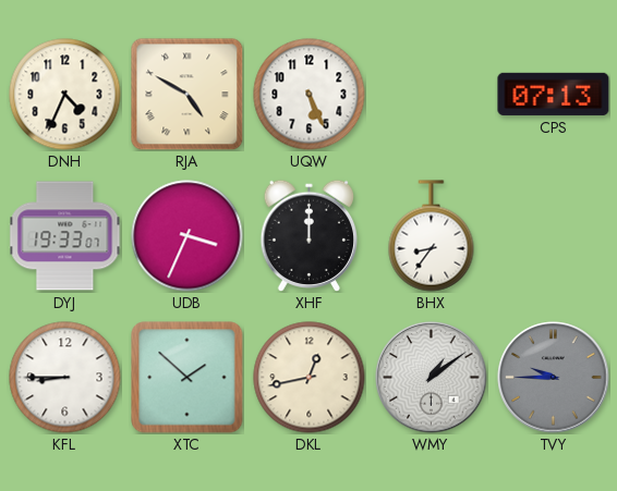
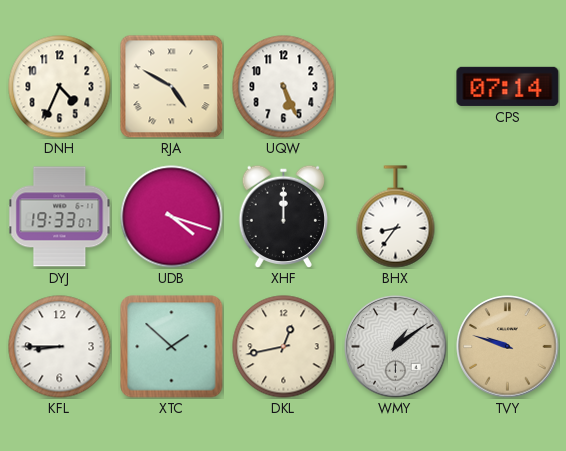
CPS: 07:13 -> 07:14
UDB: 3:34 -> 4:18
TVY: 9:45 -> 9:48
TVY dial: grey -> champagne
